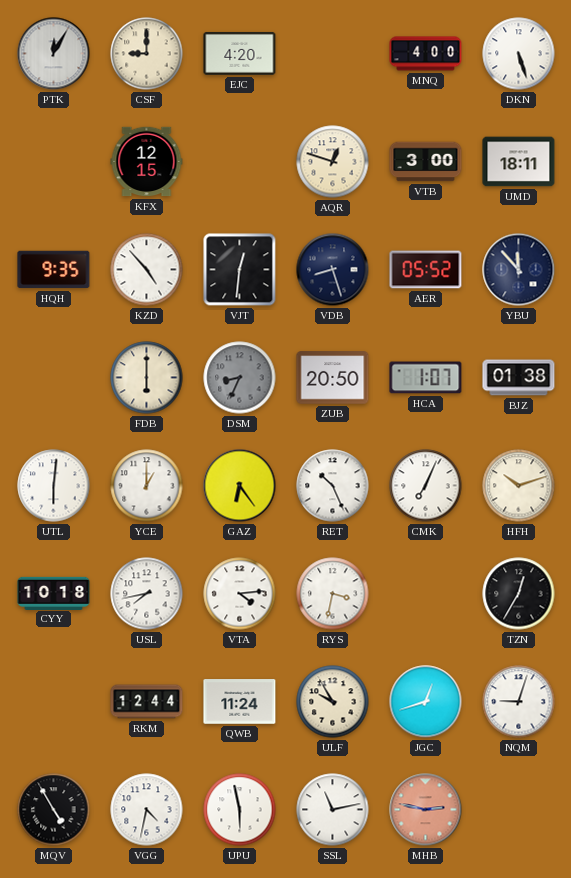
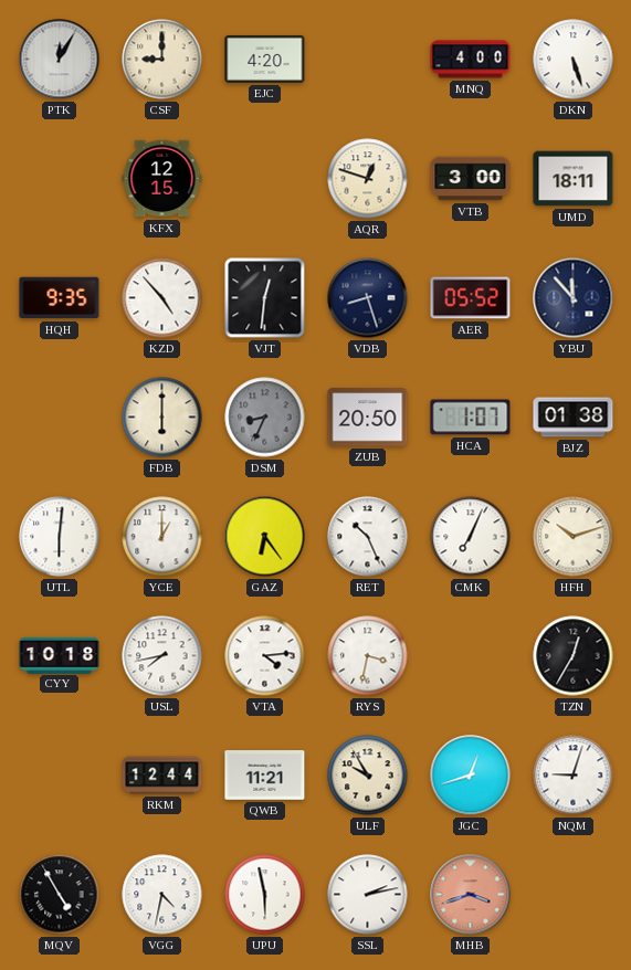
QWB: 11:24 -> 11:21
SSL: 11:13 -> 2:13
MHB: 2:47 -> 3:42
